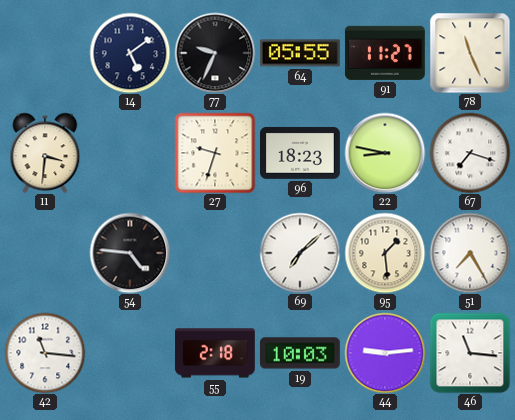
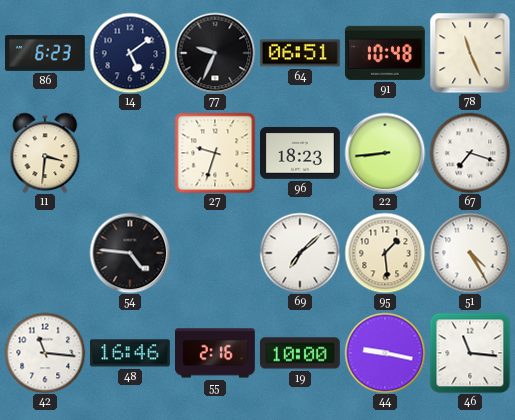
86: none -> 6:23
64: 05:55 -> 06:51
91: 11:27 -> 10:48
22: 8:47 -> 8:44
51: 7:25 -> 4:25
48: none -> 16:46
55: 2:18 -> 2:16
19: 10:03 -> 10:00
44: 9:14 -> 9:17
